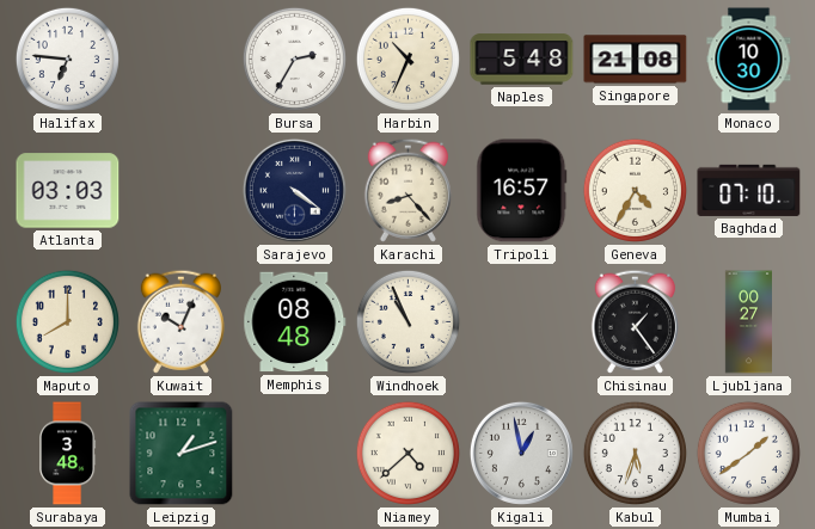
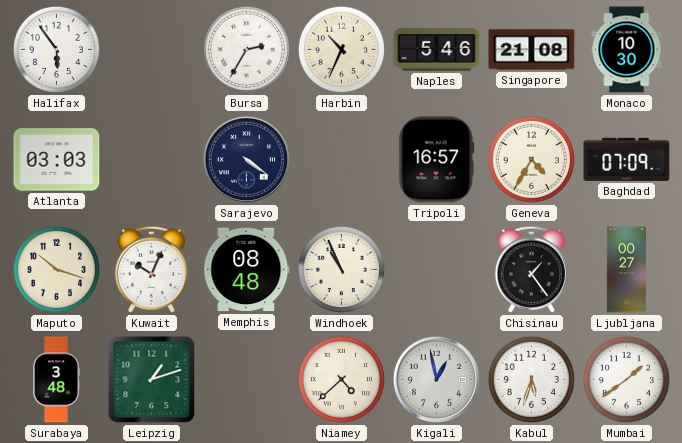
Halifax: 6:46 -> 5:54
Naples: 5:48 -> 5:46
Karachi: 8:23 -> none
Baghdad: 07:10 -> 07:09
Maputo: 8:00 -> 10:18
